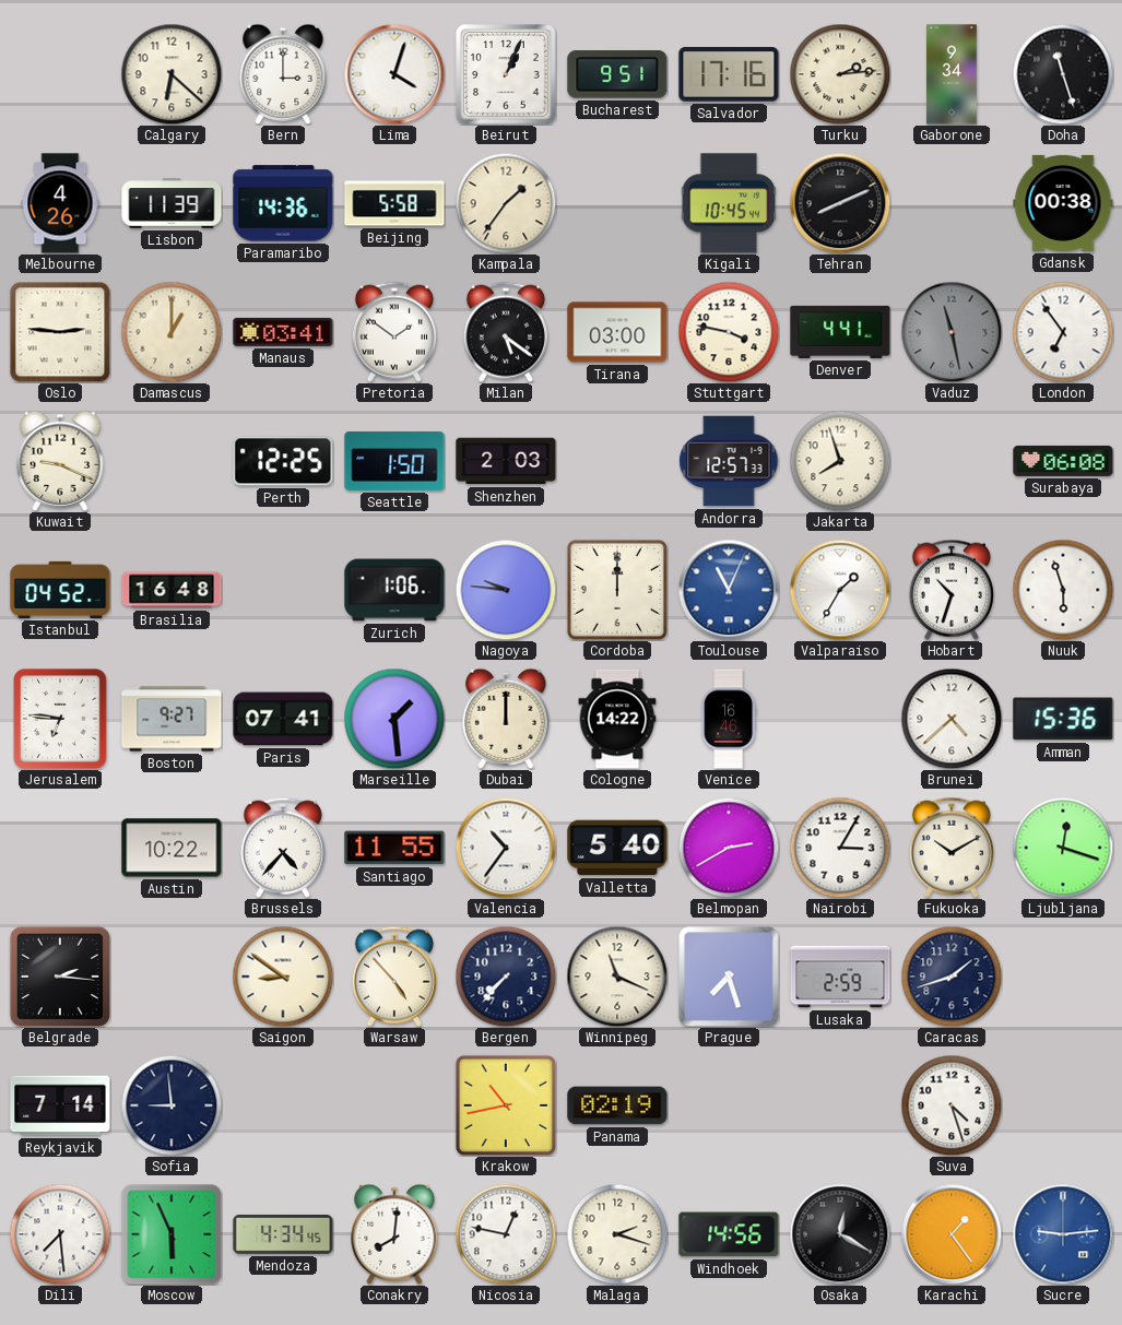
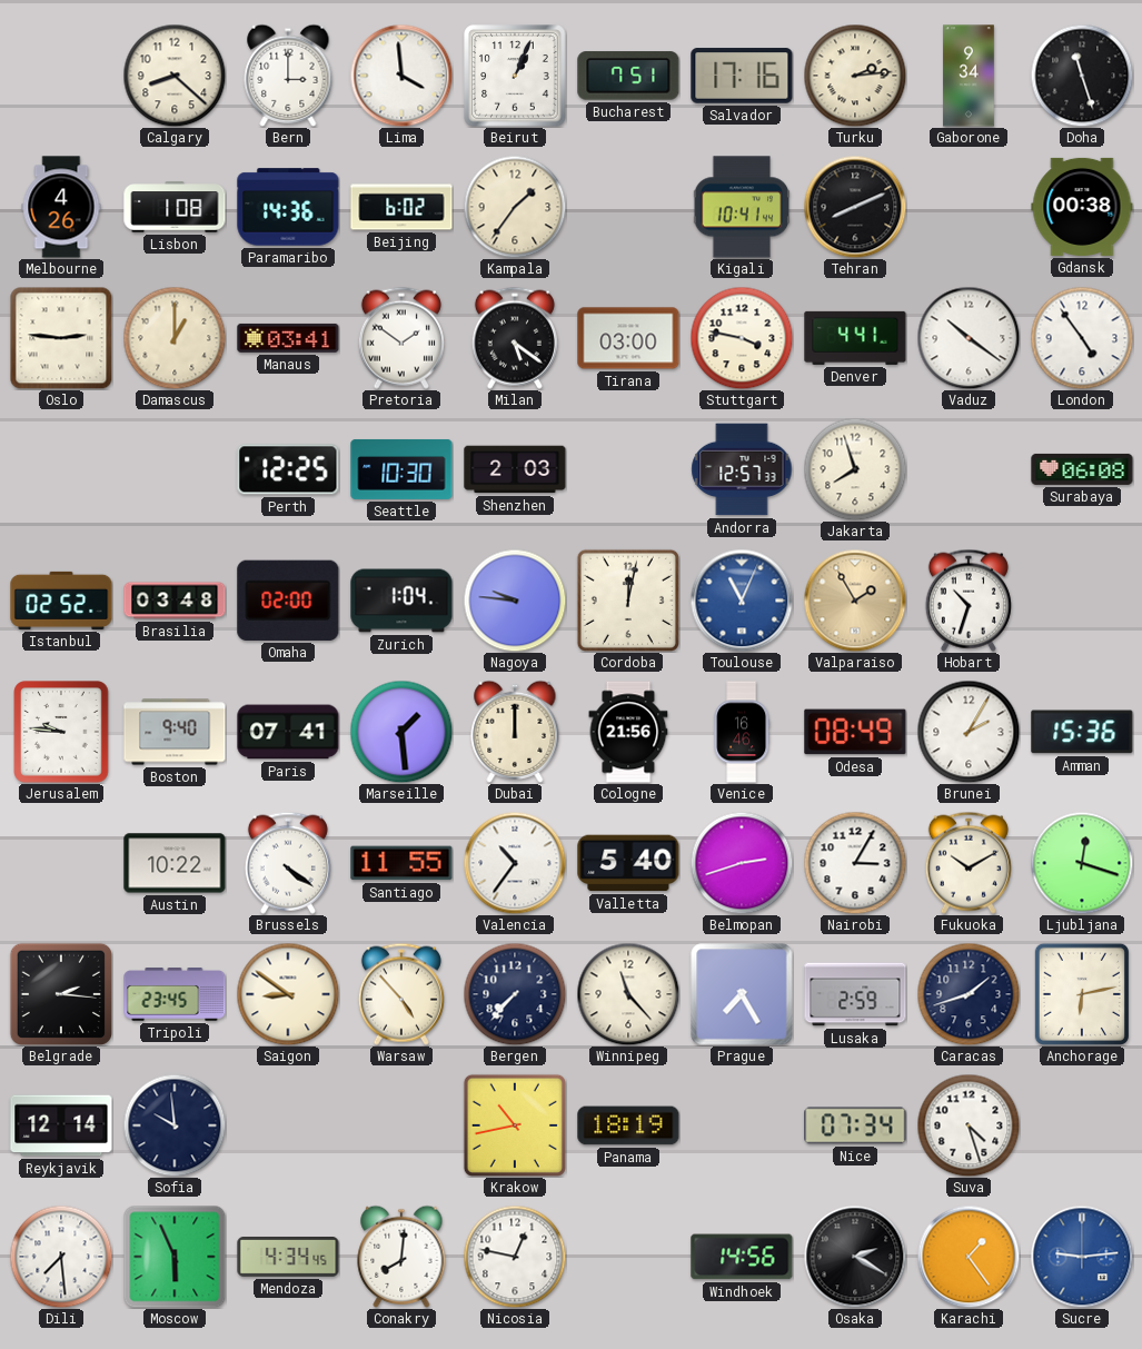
Calgary: 6:22 -> 8:22
Lima: 4:03 -> 3:59
Bucharest: 9:51 -> 7:51
Lisbon: 11:39 -> 1:08
Beijing: 5:58 -> 6:02
Kigali: 10:45 -> 10:41
Vaduz: 11:28 -> 10:21
Vaduz dial: grey -> white
London: 6:54 -> 4:54
Kuwait: 9:19 -> none
Seattle: 1:50 -> 10:30
Istanbul: 04:52 -> 02:52
Brasilia: 16:48 -> 03:48
Omaha: none -> 02:00
Zurich: 1:06 -> 1:04
Cordoba: 12:00 -> 12:02
Valparaiso: 1:35 -> 1:55
Valparaiso dial: white -> champagne
Nuuk: 5:57 -> none
Jerusalem: 6:46 -> 9:46
Boston: 9:27 -> 9:40
Cologne: 14:22 -> 21:56
Odesa: none -> 08:49
Brunei: 4:38 -> 2:05
Brussels: 4:37 -> 4:21
Belmopan: 2:40 -> 2:42
Tripoli: none -> 23:45
Winnipeg: 11:19 -> 11:23
Prague: 7:27 -> 7:25
Anchorage: none -> 6:13
Reykjavik: 7:14 -> 12:14
Sofia: 8:59 -> 9:59
Panama: 02:19 -> 18:19
Nice: none -> 07:34
Malaga: 2:18 -> none
Osaka: 12:20 -> 2:20
